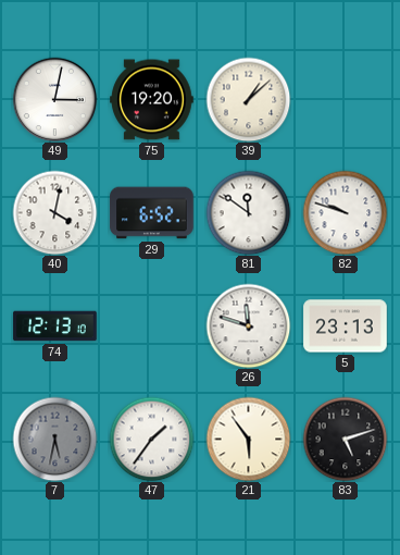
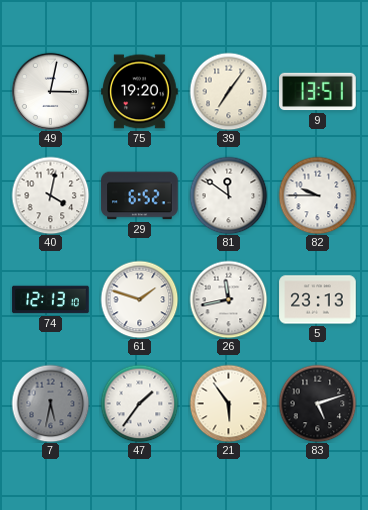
39: 1:08 -> 7:06
9: none -> 13:51
82: 9:48 -> 9:45
61: none -> 1:48
26: 11:48 -> 11:43
